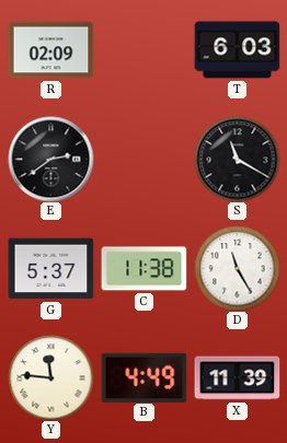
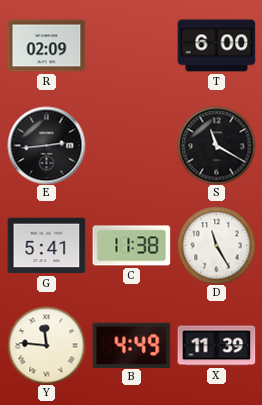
T: 6:03 -> 6:00
E: 2:39 -> 2:44
G: 5:37 -> 5:41
